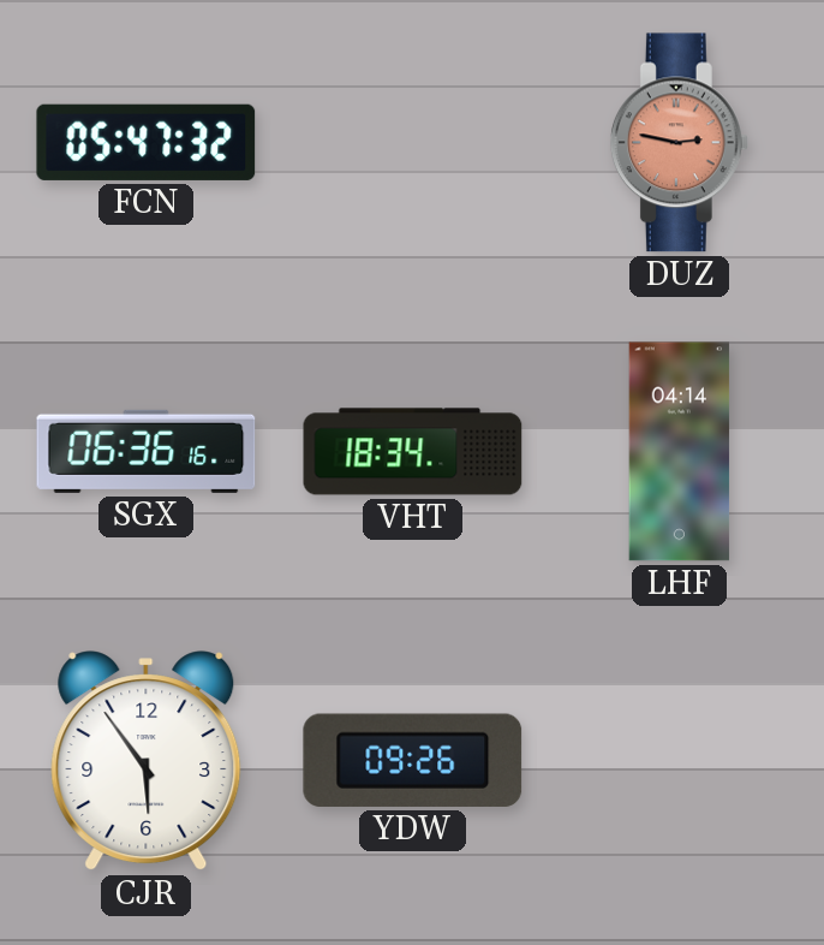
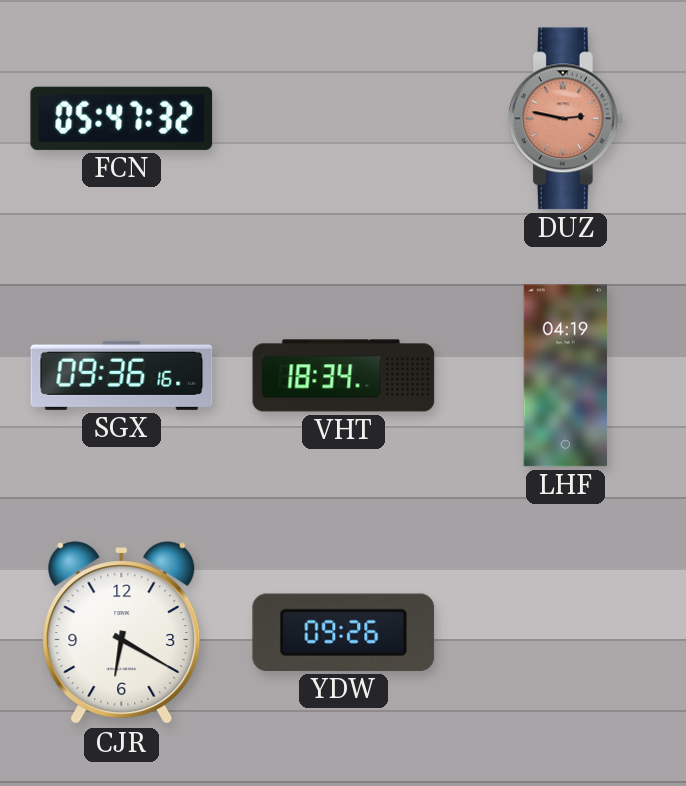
SGX: 06:36 -> 09:36
LHF: 04:14 -> 04:19
CJR: 5:54 -> 6:20
